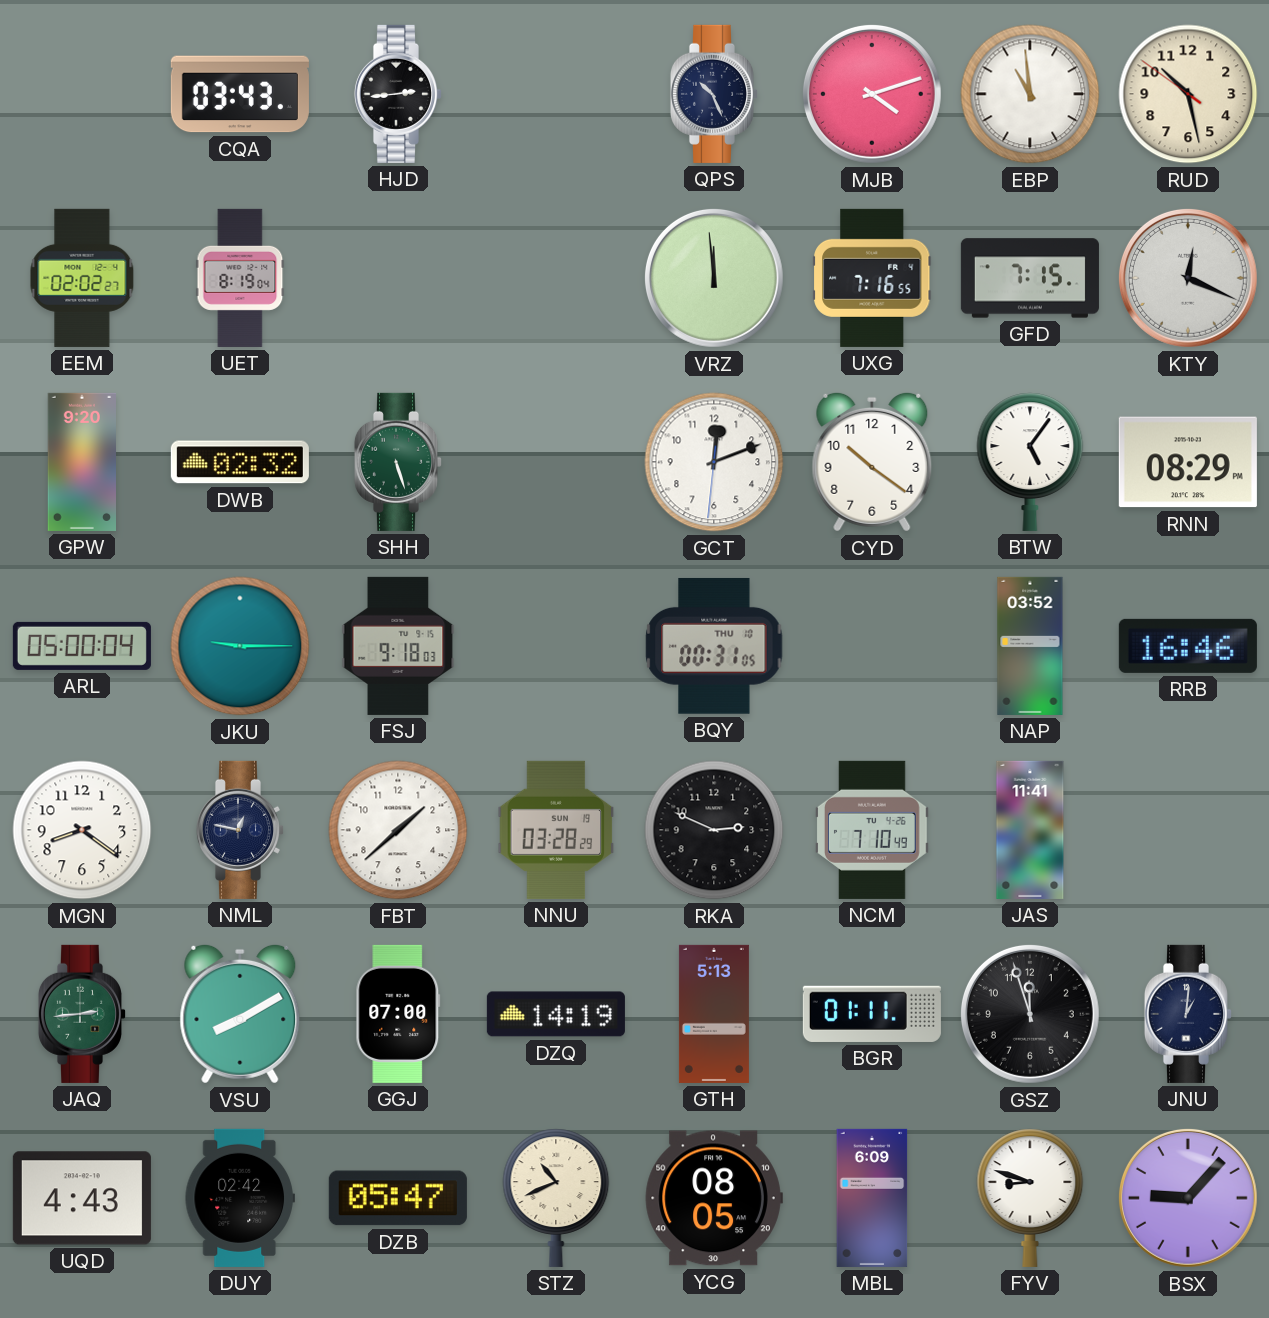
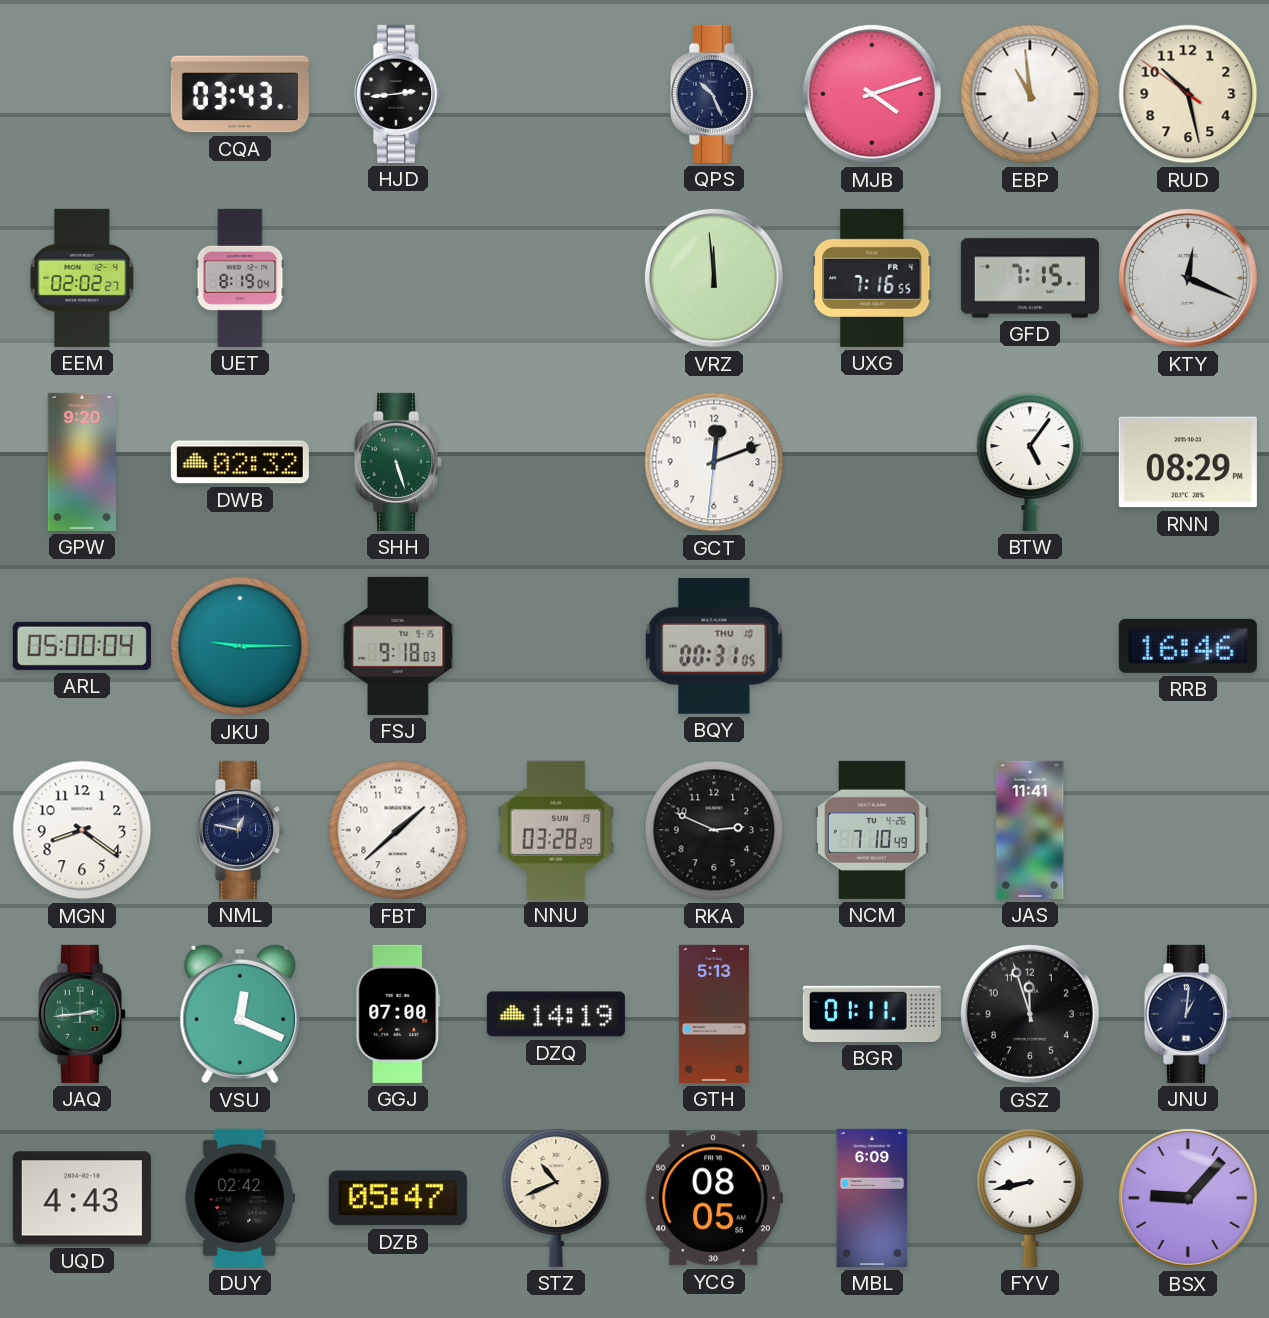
CYD: 10:21 -> none
NAP: 03:52 -> none
VSU: 8:10 -> 12:19
FYV: 8:48 -> 8:43
